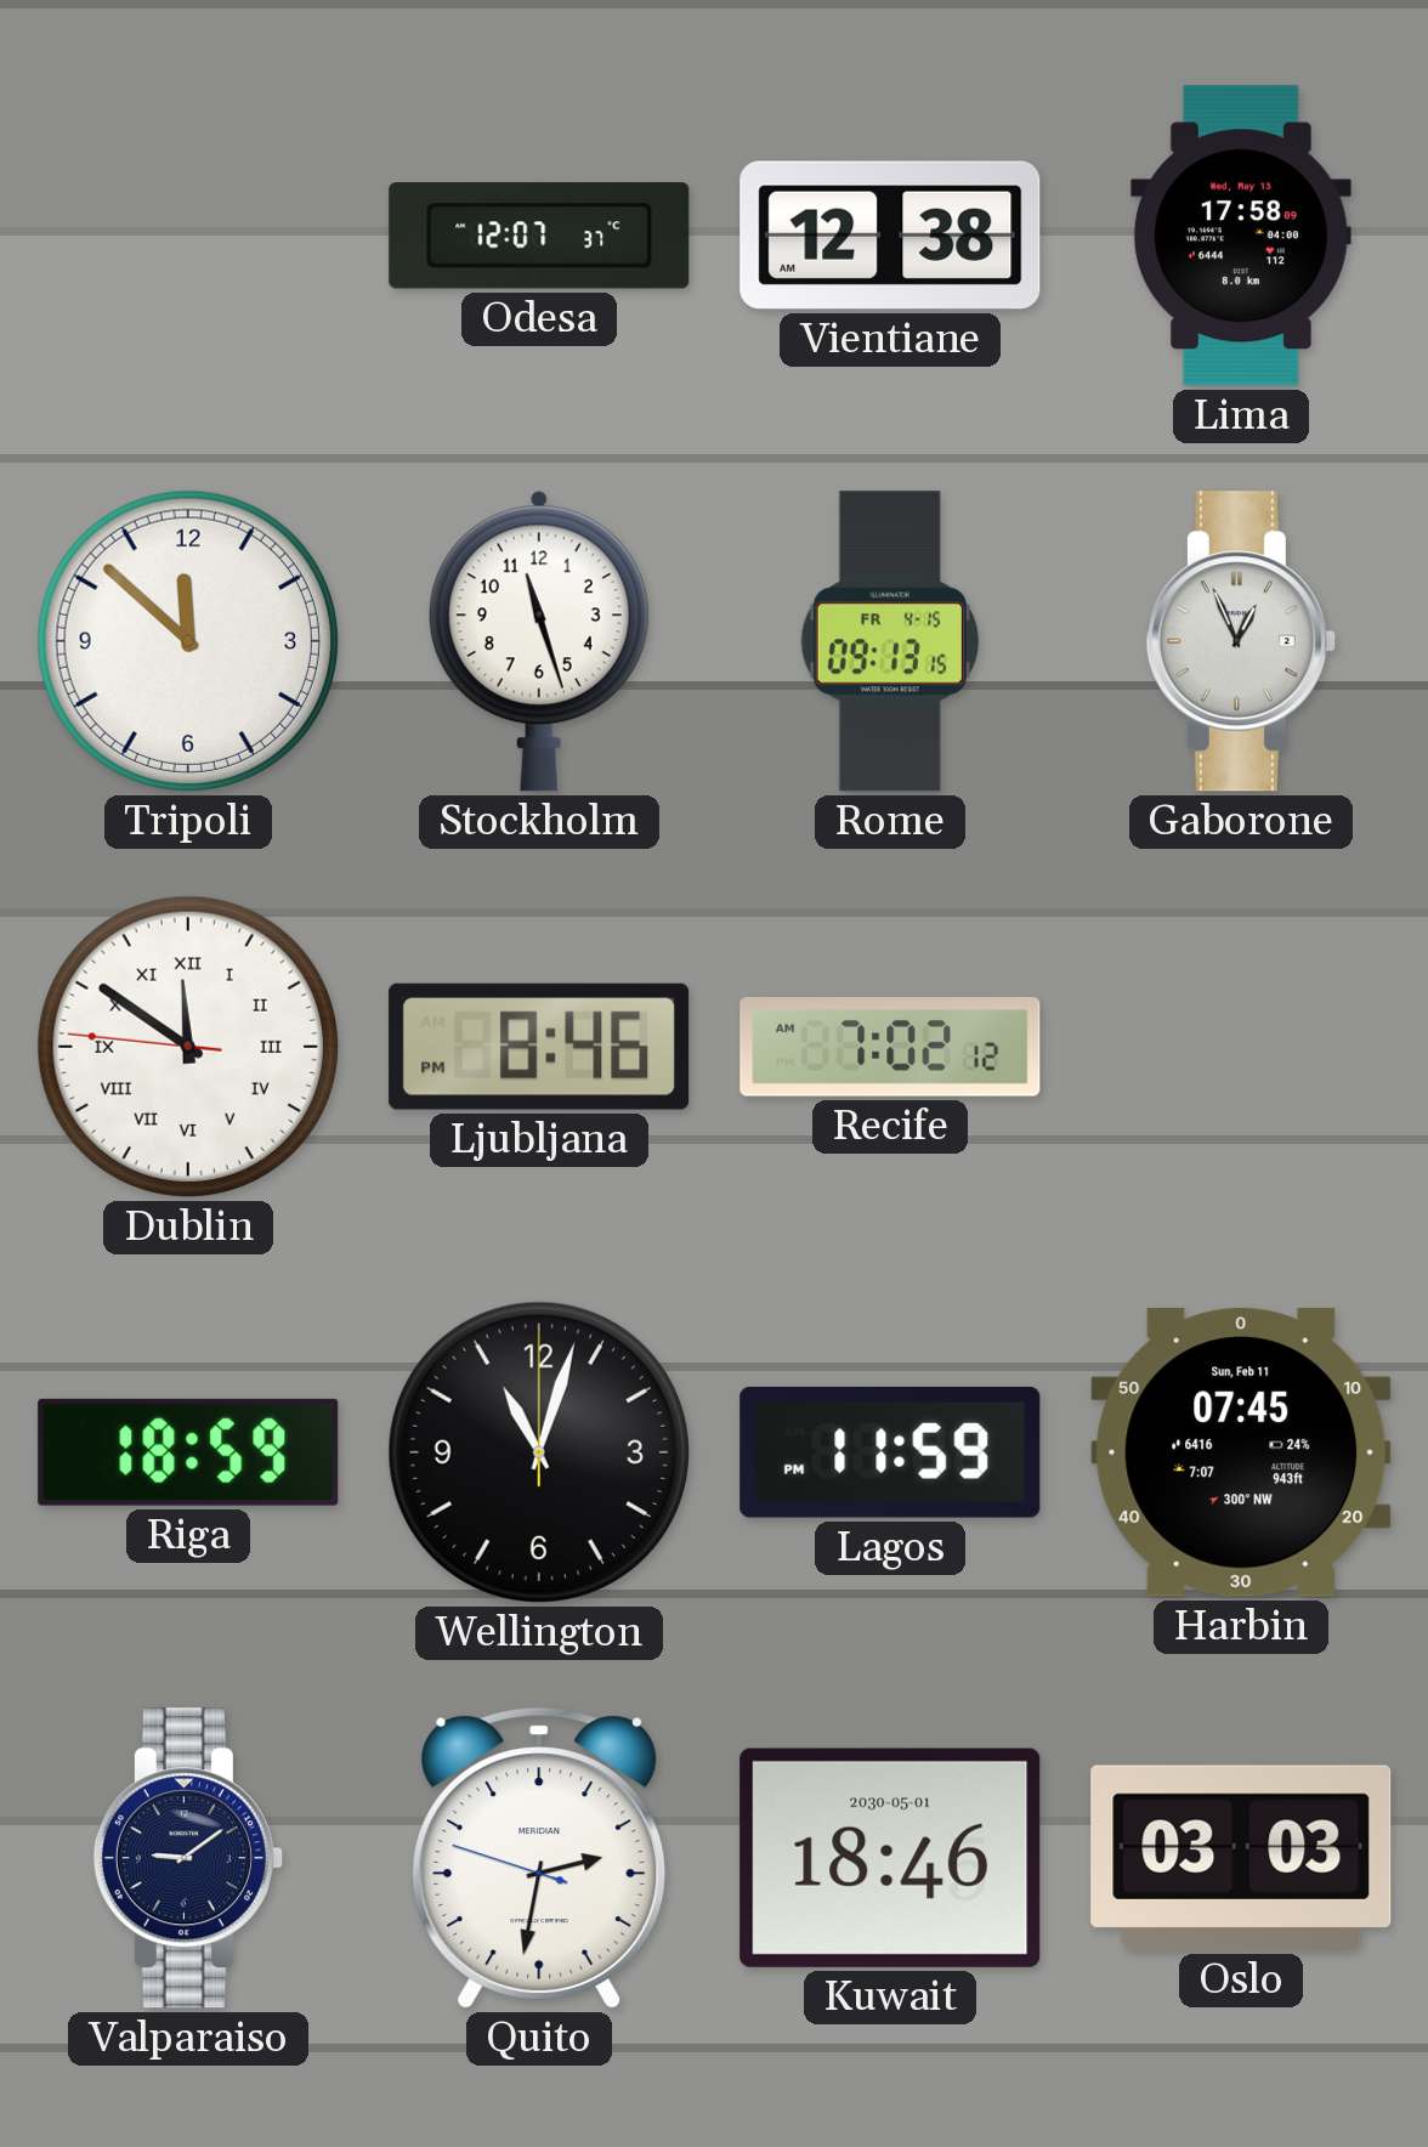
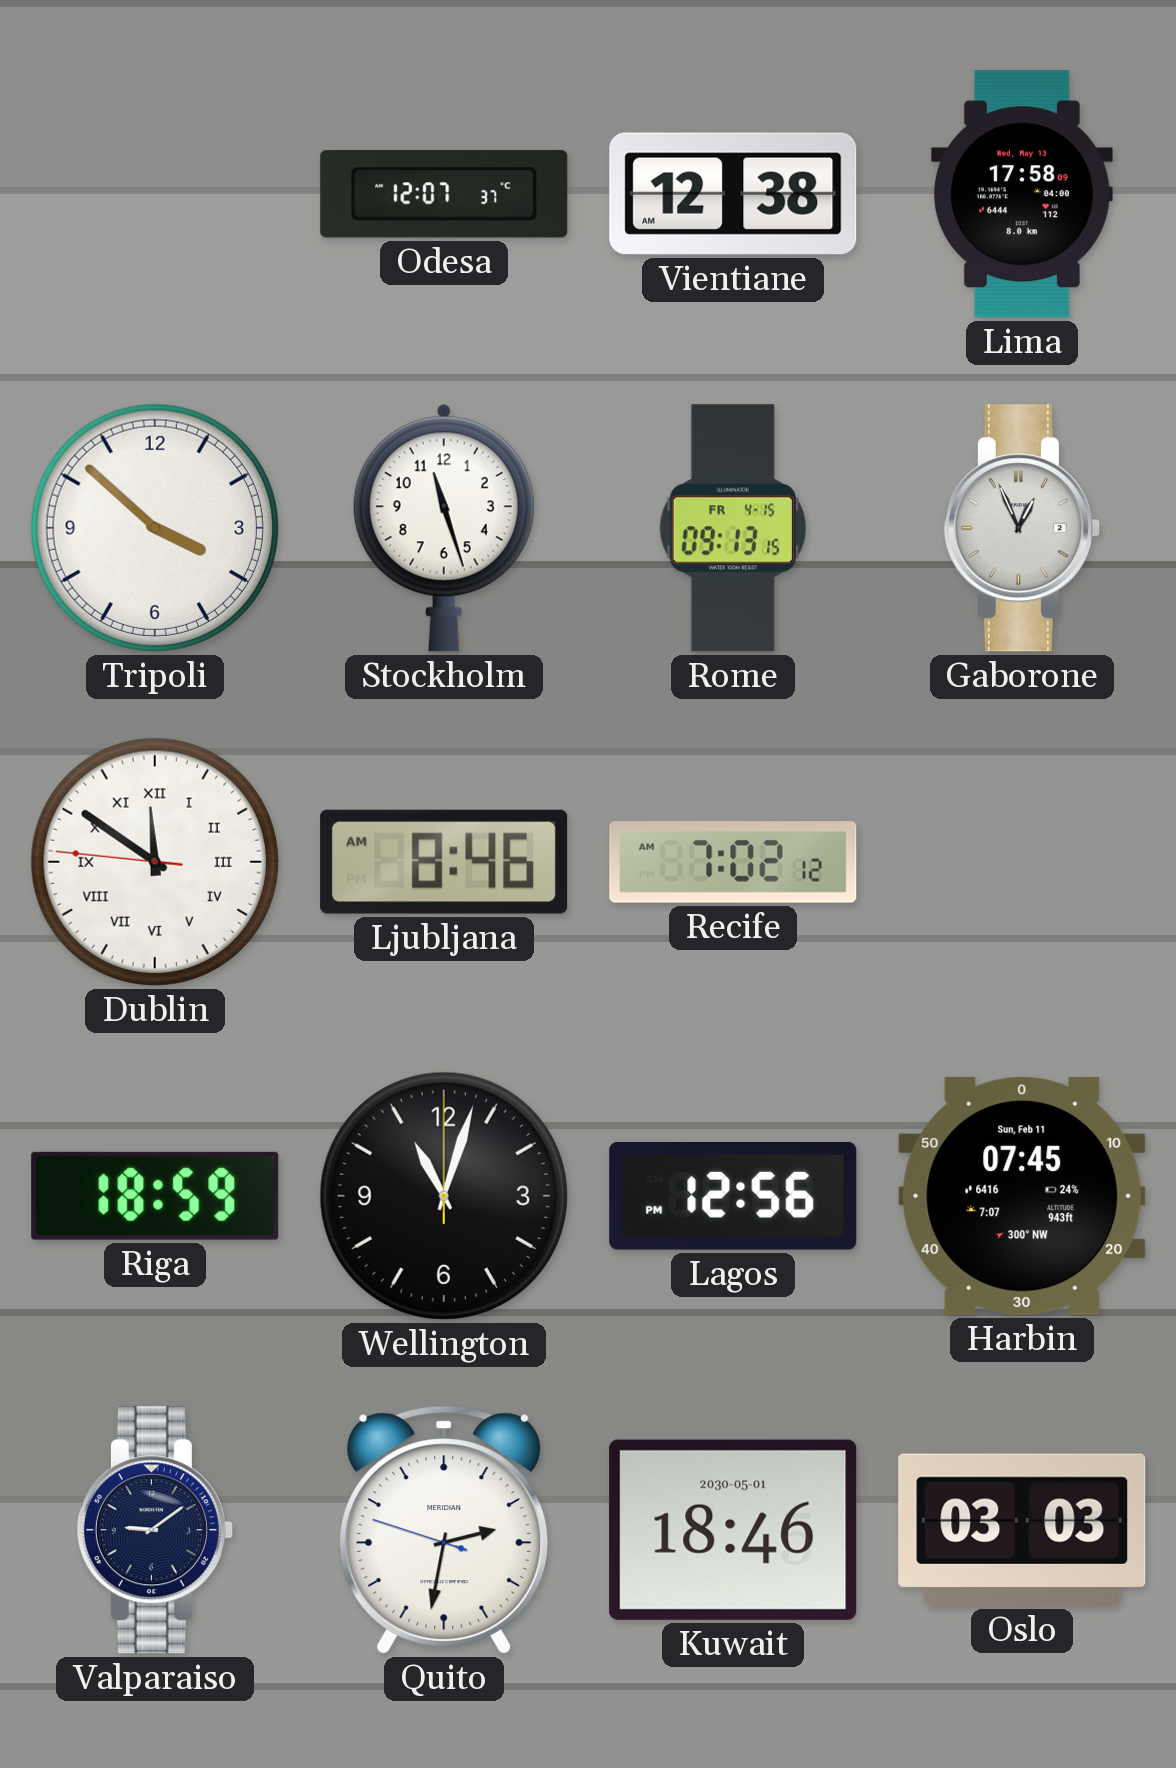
Tripoli: 11:52 -> 3:52
Ljubljana: 8:46 PM -> 8:46 AM
Lagos: 11:59 -> 12:56
